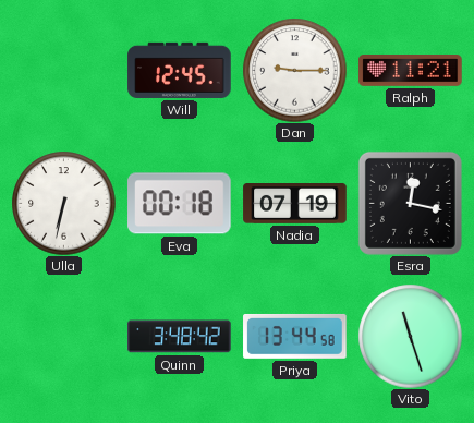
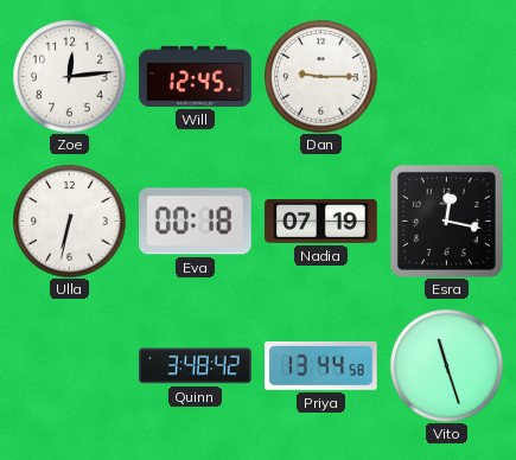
Zoe: none -> 12:14
Ralph: 11:21 -> none
